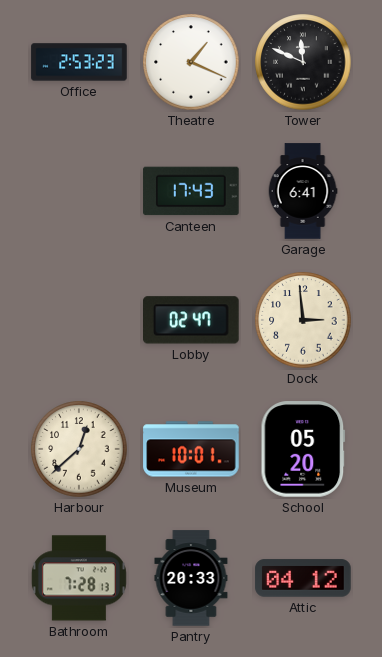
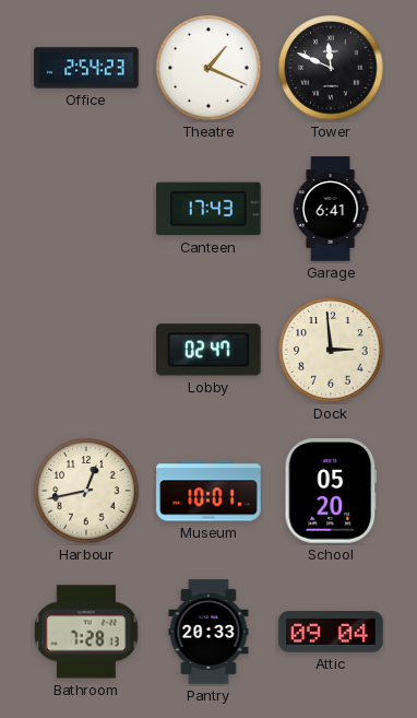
Office: 2:53 -> 2:54
Harbour: 12:38 -> 12:43
Attic: 04:12 -> 09:04
